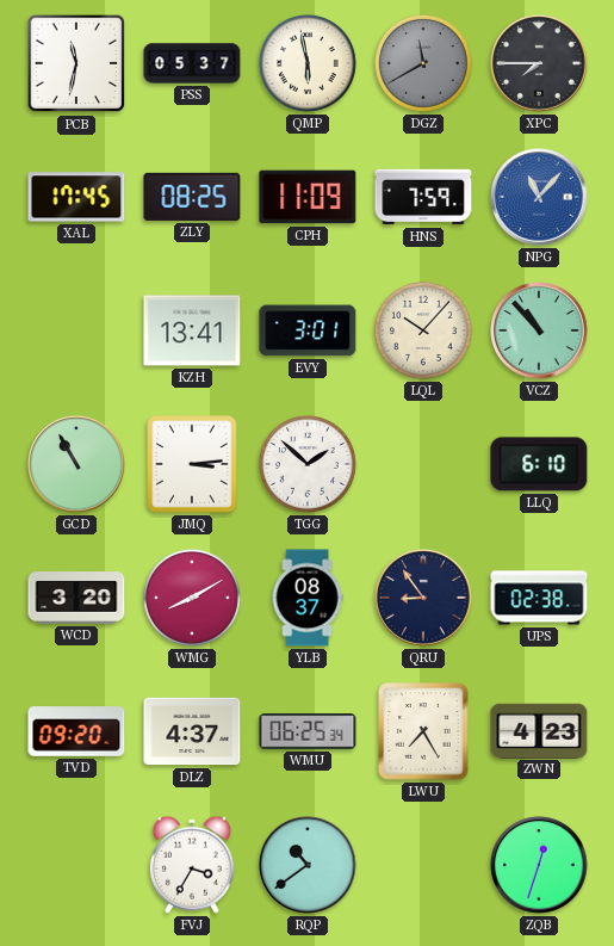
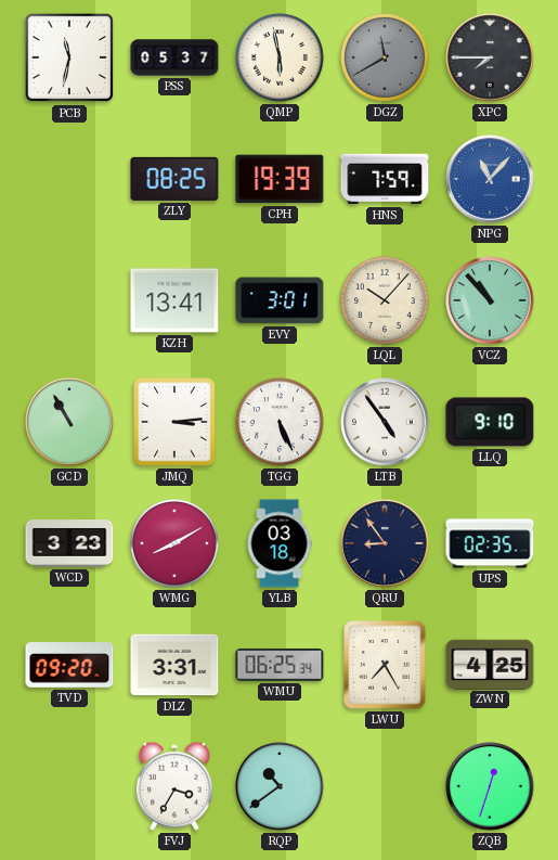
XAL: 17:45 -> none
CPH: 11:09 -> 19:39
TGG: 1:52 -> 5:26
LTB: none -> 4:54
LLQ: 6:10 -> 9:10
WCD: 3:20 -> 3:23
YLB: 08:37 -> 03:18
UPS: 02:38 -> 02:35
DLZ: 4:37 -> 3:31
ZWN: 4:23 -> 4:25
